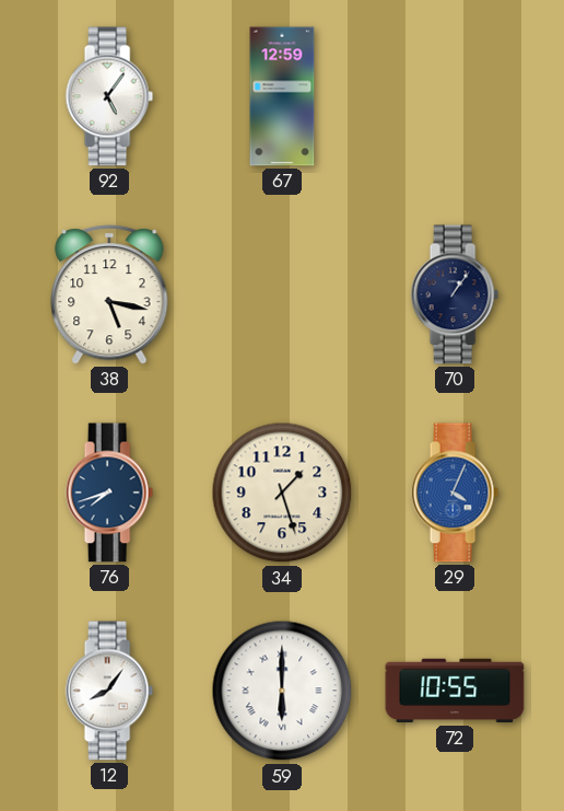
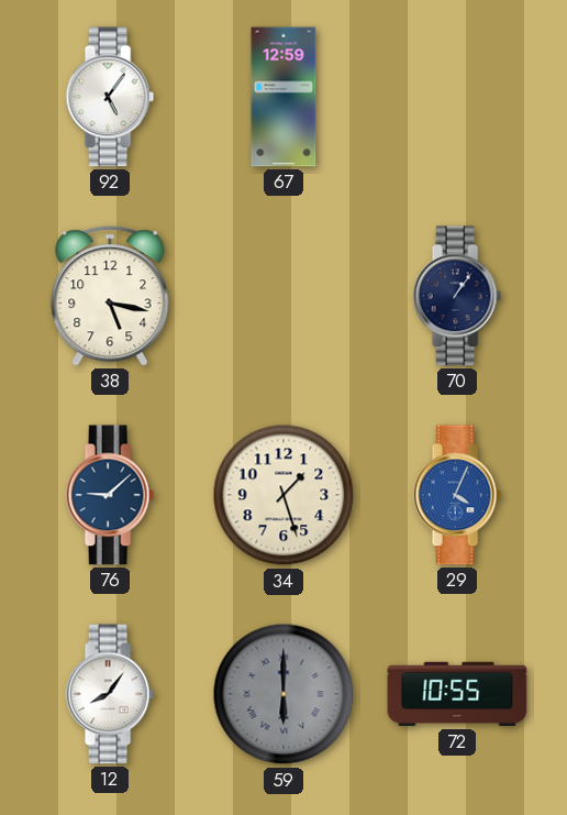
76: 7:42 -> 9:08
59 dial: white -> grey
